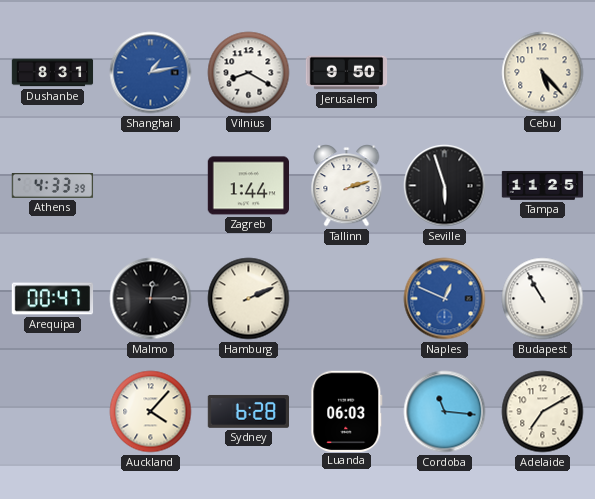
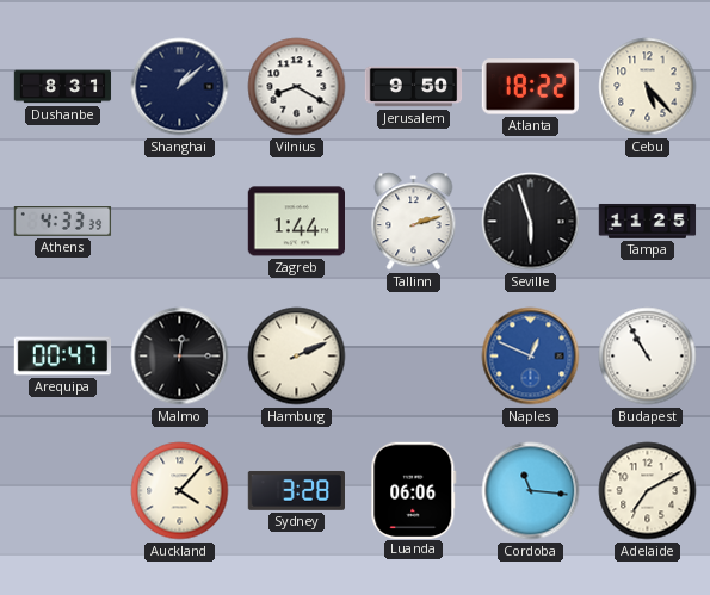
Shanghai: 1:13 -> 1:08
Shanghai dial: blue -> navy
Atlanta: none -> 18:22
Sydney: 6:28 -> 3:28
Luanda: 06:03 -> 06:06
